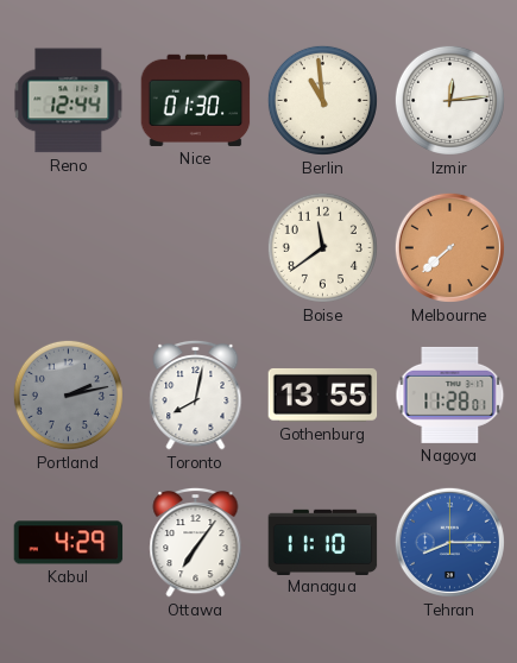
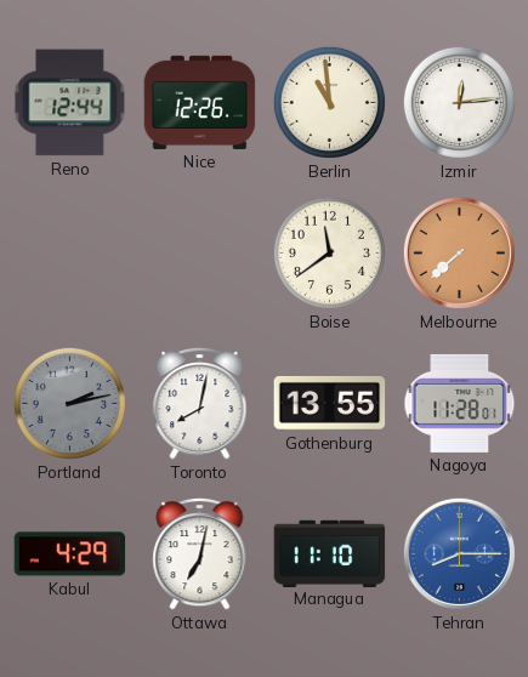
Nice: 01:30 -> 12:26
Ottawa: 7:06 -> 7:02
